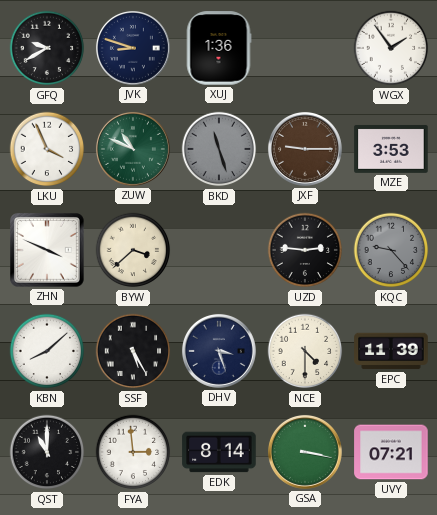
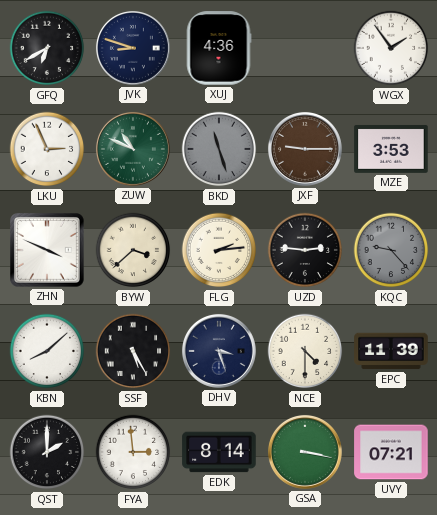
GFQ: 9:40 -> 6:40
XUJ: 1:36 -> 4:36
LKU: 3:56 -> 2:56
FLG: none -> 2:14
QST: 11:00 -> 2:00
